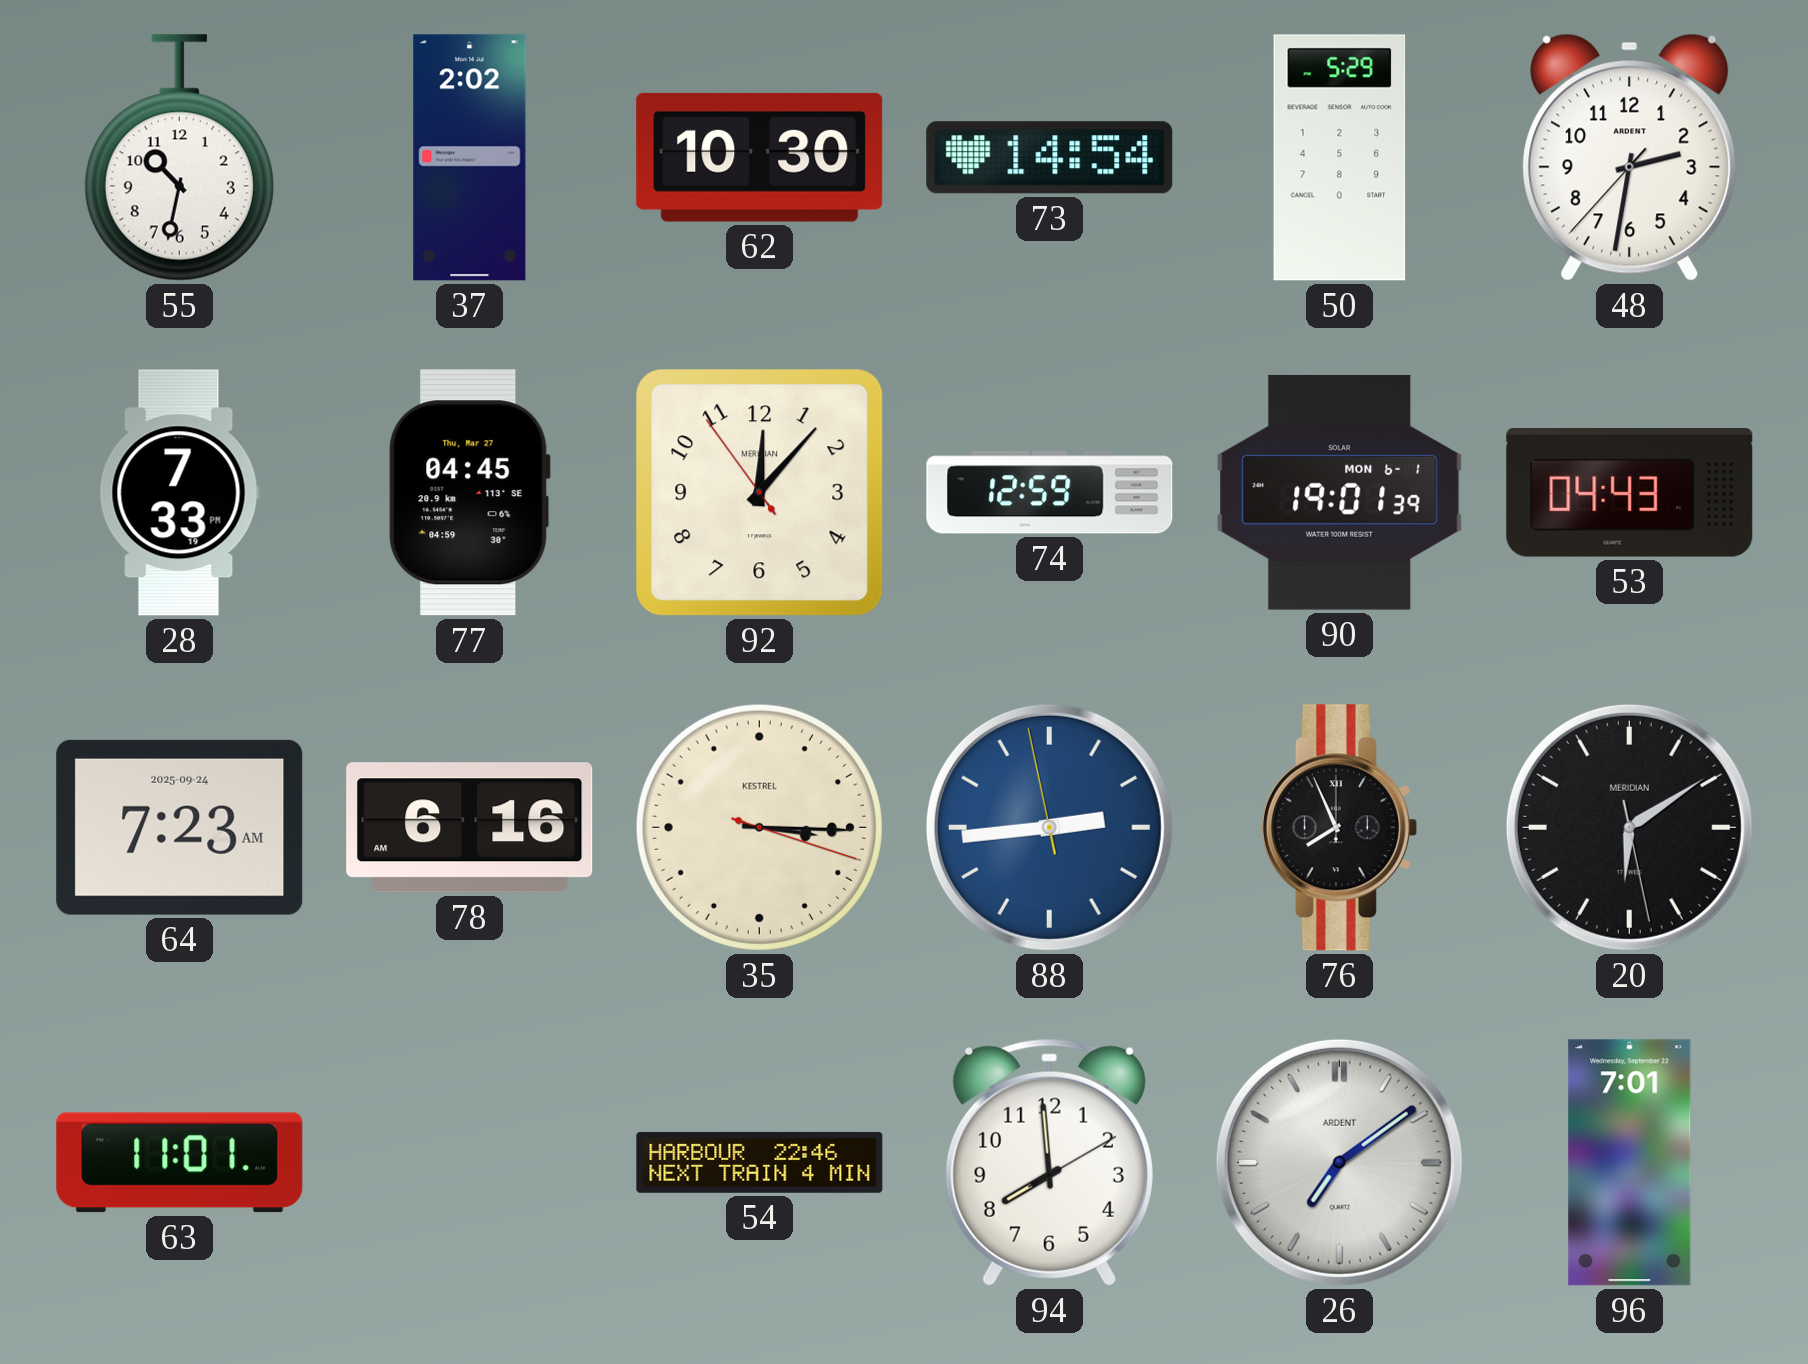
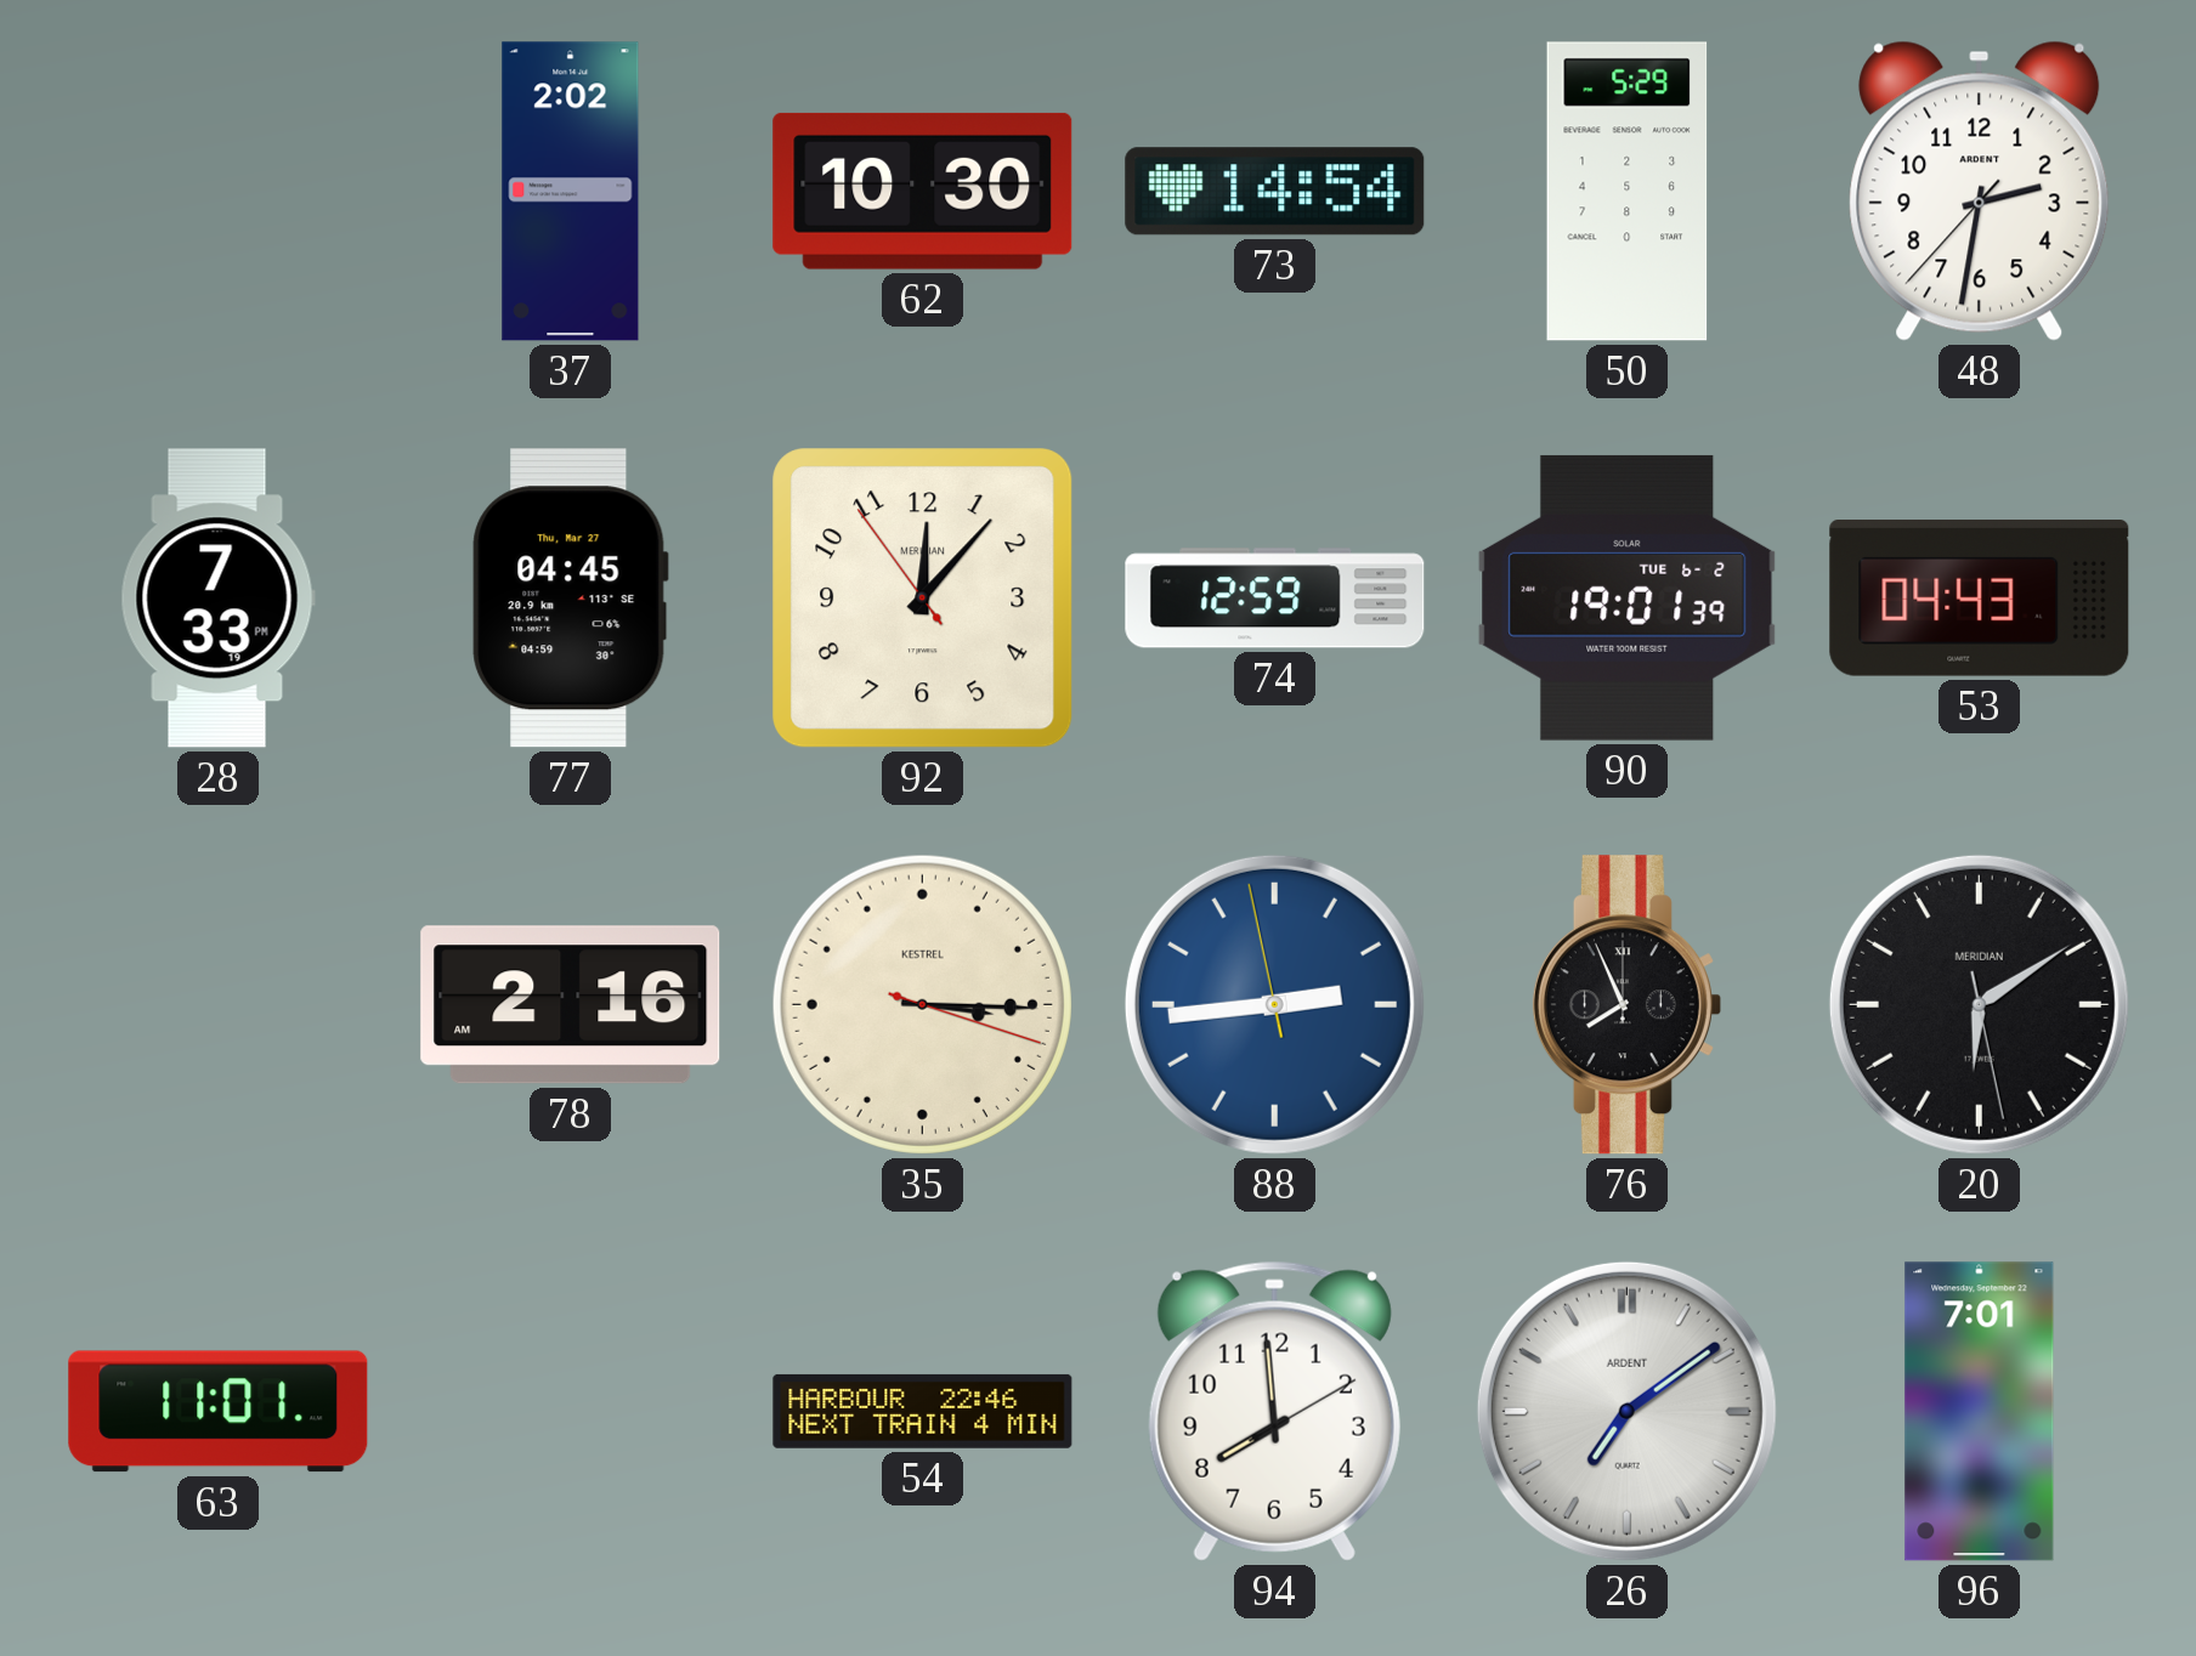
55: 10:32 -> none
90 date: MON 6-1 -> TUE 6-2
64: 7:23 -> none
78: 6:16 -> 2:16
